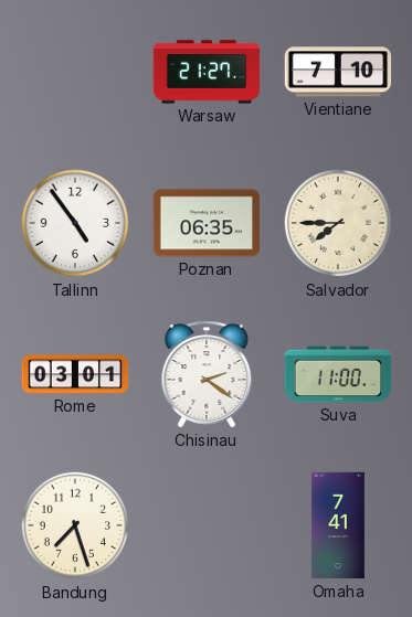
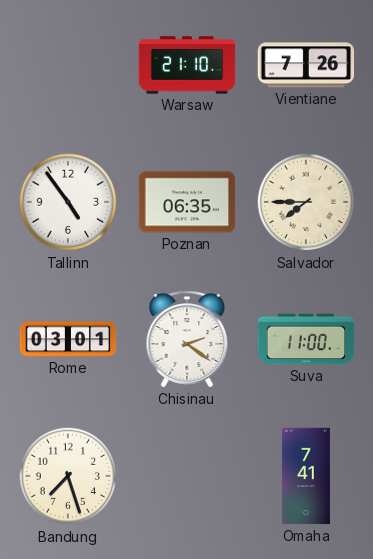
Warsaw: 21:27 -> 21:10
Vientiane: 7:10 -> 7:26
